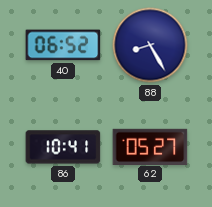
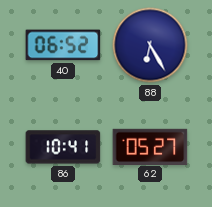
88: 8:25 -> 6:25
